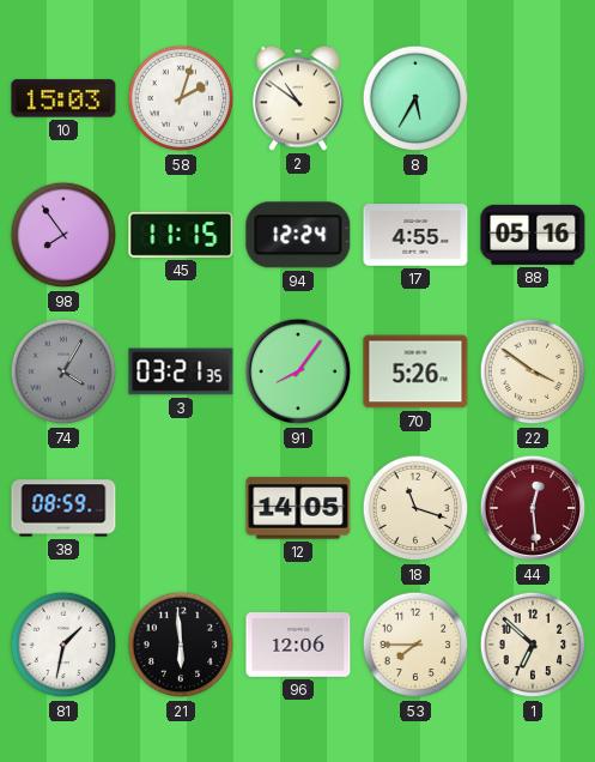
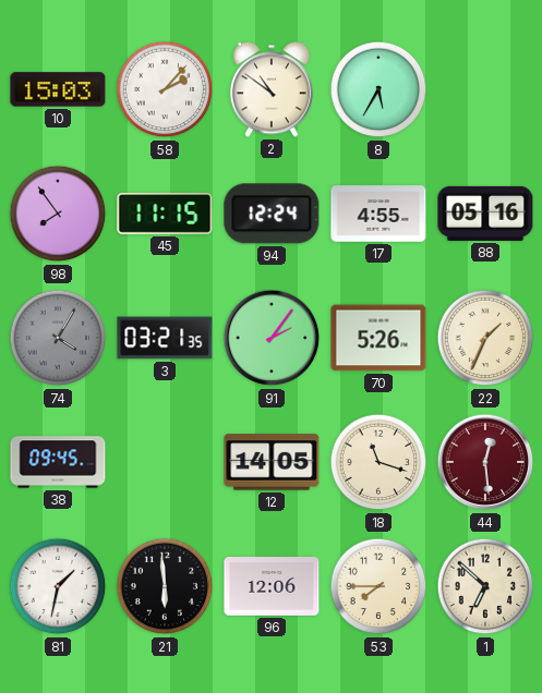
58: 2:03 -> 2:07
91: 8:06 -> 2:06
22: 3:51 -> 1:34
38: 08:59 -> 09:45
